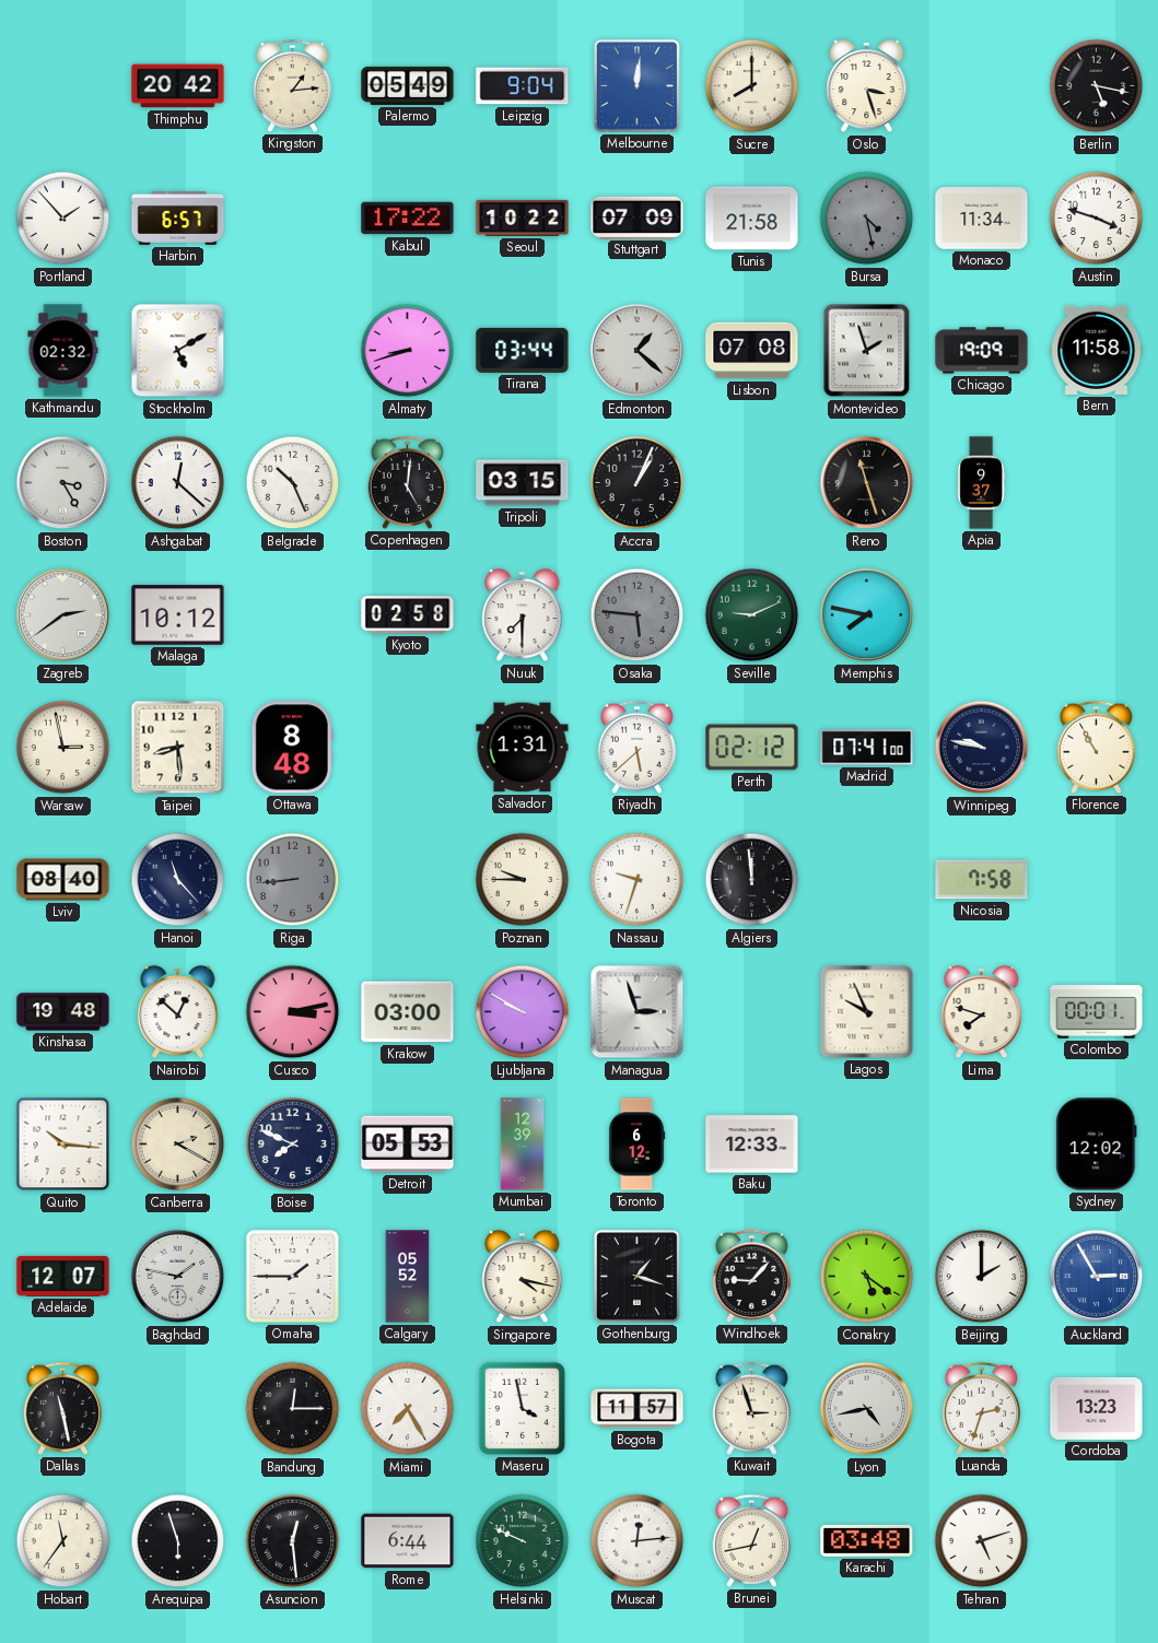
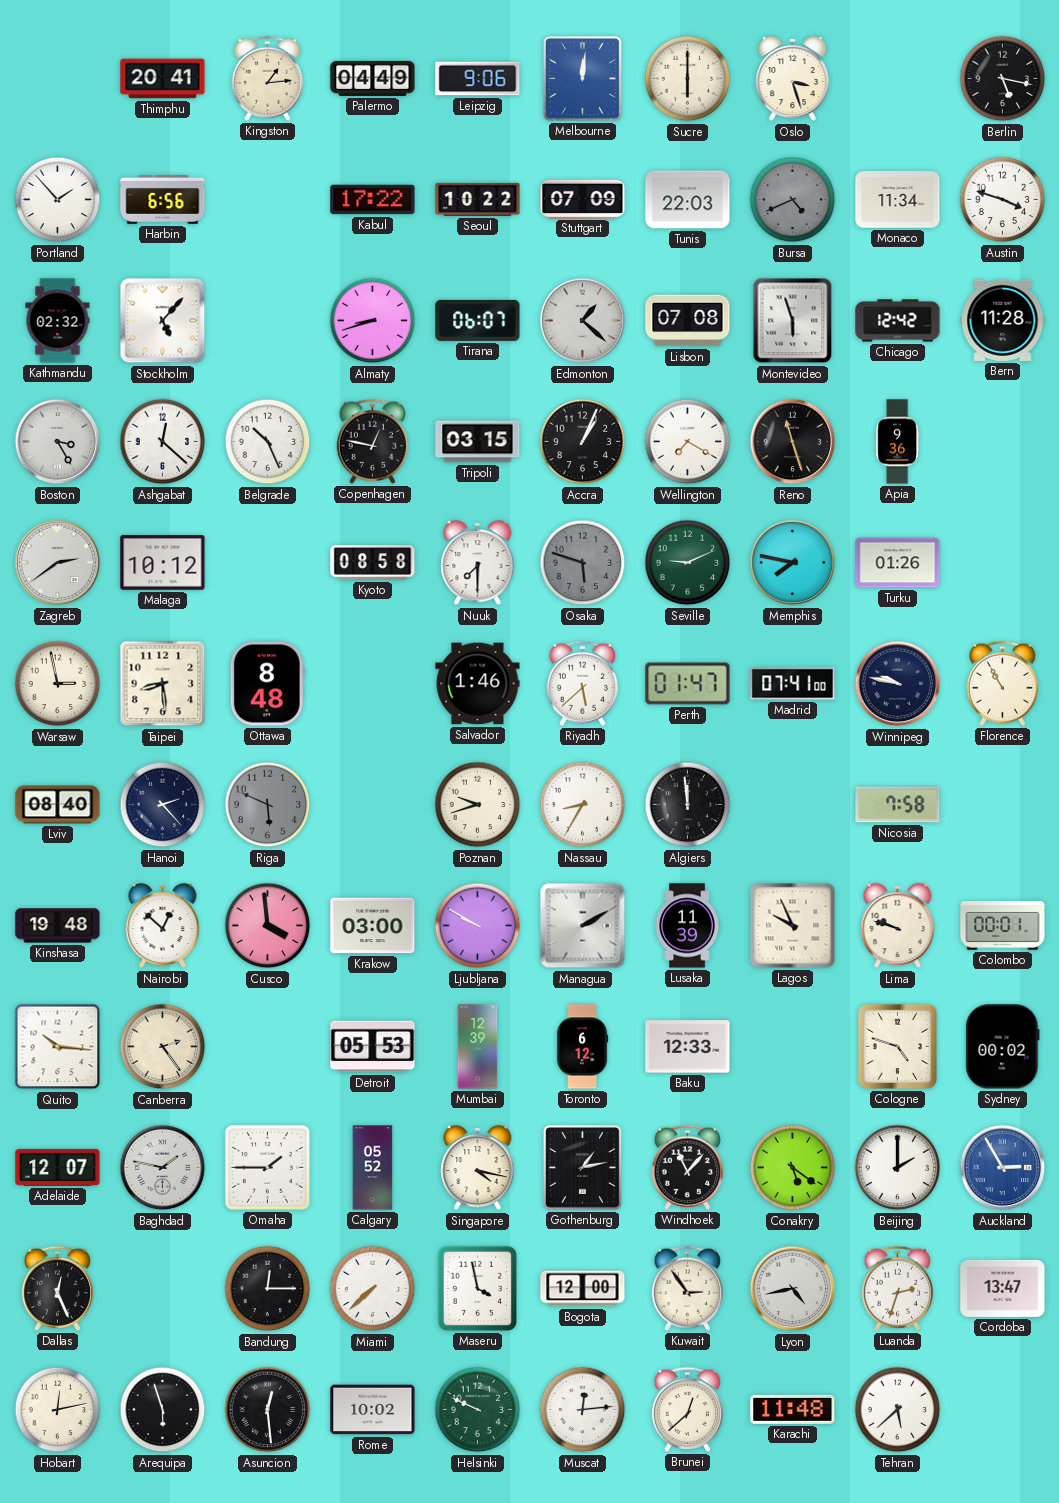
Thimphu: 20:42 -> 20:41
Palermo: 05:49 -> 04:49
Leipzig: 9:04 -> 9:06
Sucre: 8:00 -> 6:00
Harbin: 6:57 -> 6:56
Tunis: 21:58 -> 22:03
Bursa: 4:28 -> 4:41
Stockholm: 5:10 -> 5:07
Tirana: 03:44 -> 06:07
Montevideo: 1:57 -> 5:57
Chicago: 19:09 -> 12:42
Bern: 11:58 -> 11:28
Copenhagen: 5:01 -> 12:47
Wellington: none -> 7:20
Apia: 9:37 -> 9:36
Kyoto: 02:58 -> 08:58
Osaka: 5:46 -> 5:48
Turku: none -> 01:26
Salvador: 1:31 -> 1:46
Perth: 02:12 -> 01:47
Hanoi: 11:23 -> 2:23
Riga: 8:44 -> 5:49
Poznan: 9:45 -> 9:42
Nassau: 9:33 -> 8:35
Cusco: 3:13 -> 3:59
Managua: 2:57 -> 2:10
Lusaka: none -> 11:39
Lima: 7:48 -> 9:48
Canberra: 2:20 -> 2:24
Boise: 7:49 -> none
Cologne: none -> 4:48
Sydney: 12:02 -> 00:02
Gothenburg: 1:18 -> 1:13
Windhoek: 9:07 -> 11:07
Dallas: 11:28 -> 12:26
Miami: 7:25 -> 7:38
Bogota: 11:57 -> 12:00
Kuwait: 2:57 -> 2:54
Cordoba: 13:23 -> 13:47
Hobart: 11:36 -> 12:13
Rome: 6:44 -> 10:02
Brunei: 12:43 -> 12:38
Karachi: 03:48 -> 11:48
Tehran: 5:12 -> 5:38
